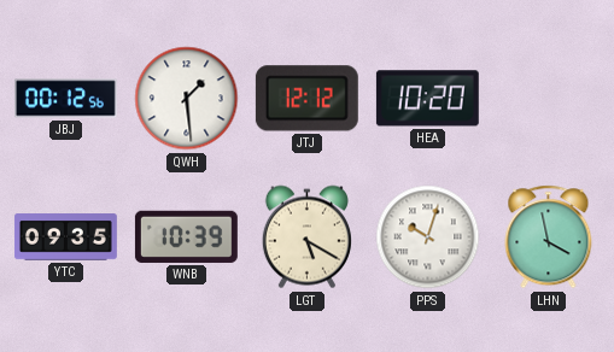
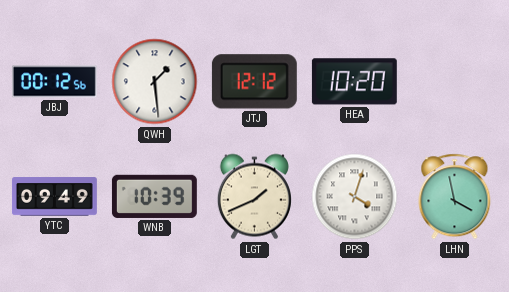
YTC: 09:35 -> 09:49
LGT: 5:20 -> 1:41
PPS: 10:03 -> 4:03
